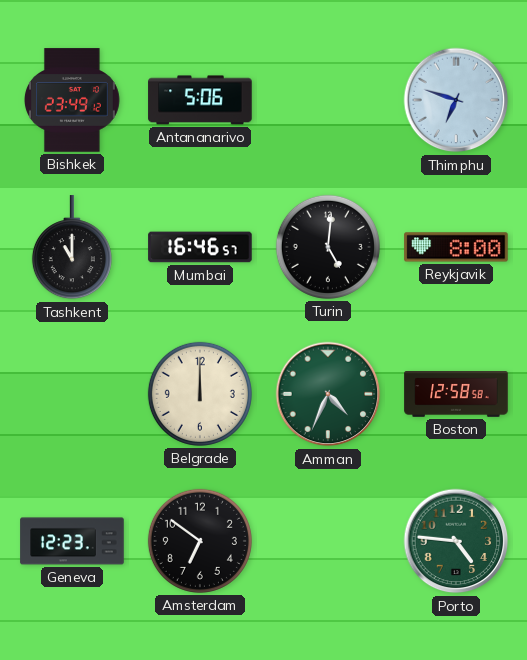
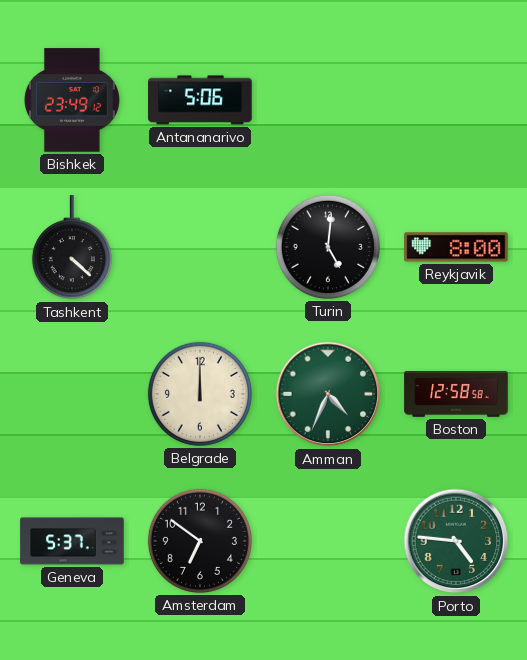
Thimphu: 6:48 -> none
Tashkent: 11:00 -> 4:22
Mumbai: 16:46 -> none
Geneva: 12:23 -> 5:37
